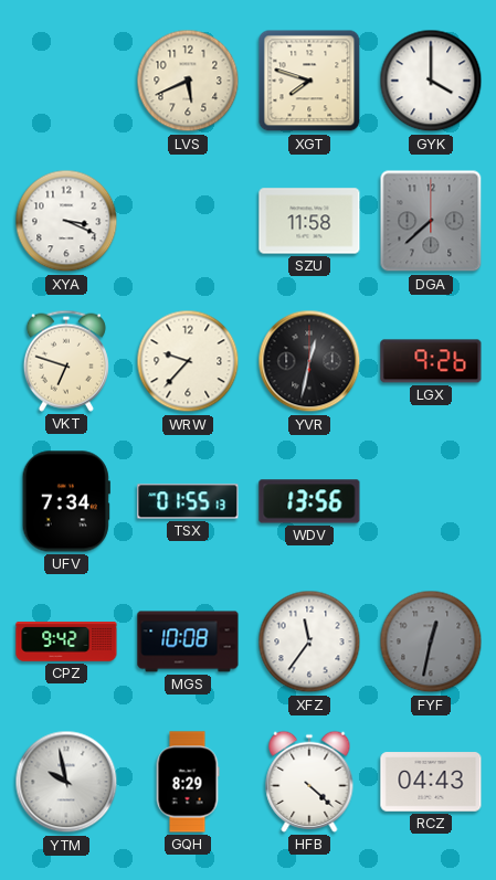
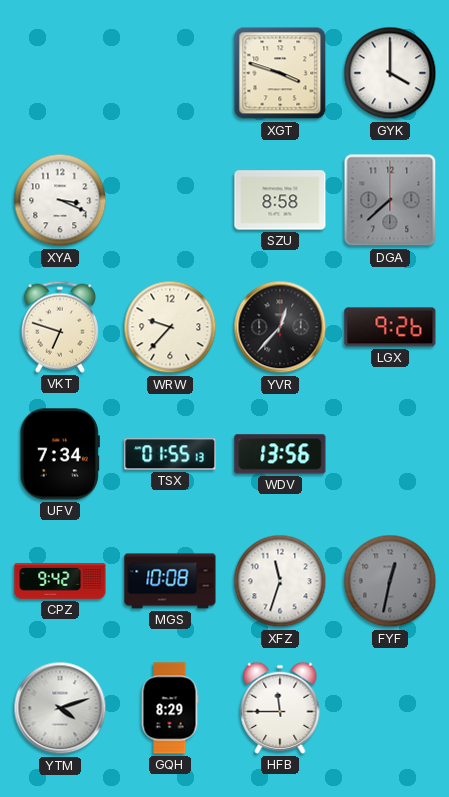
LVS: 5:41 -> none
XGT: 7:48 -> 3:48
SZU: 11:58 -> 8:58
YVR: 12:32 -> 12:37
XFZ: 11:36 -> 11:33
YTM: 9:58 -> 4:12
HFB: 4:22 -> 11:45
RCZ: 04:43 -> none
